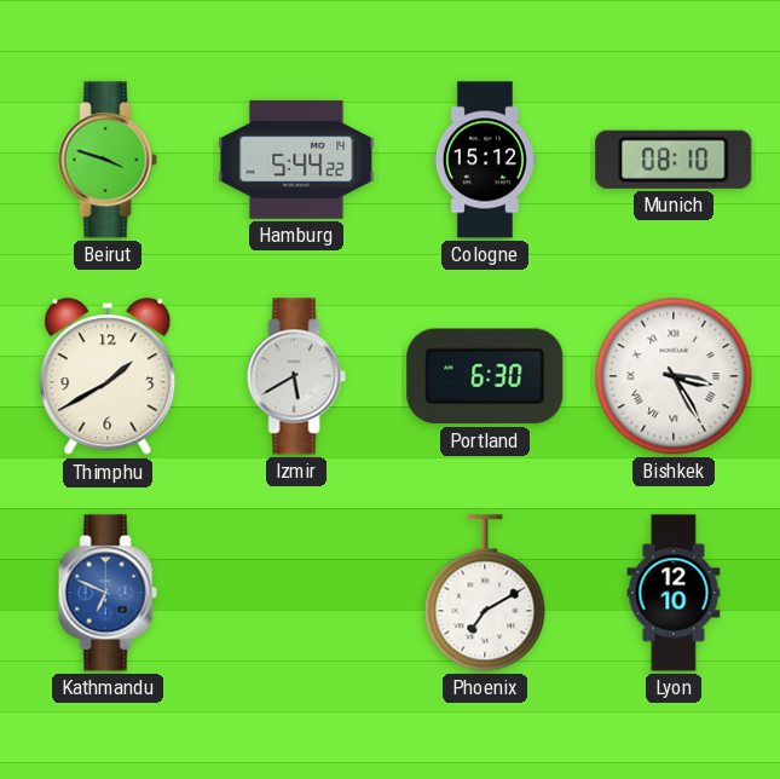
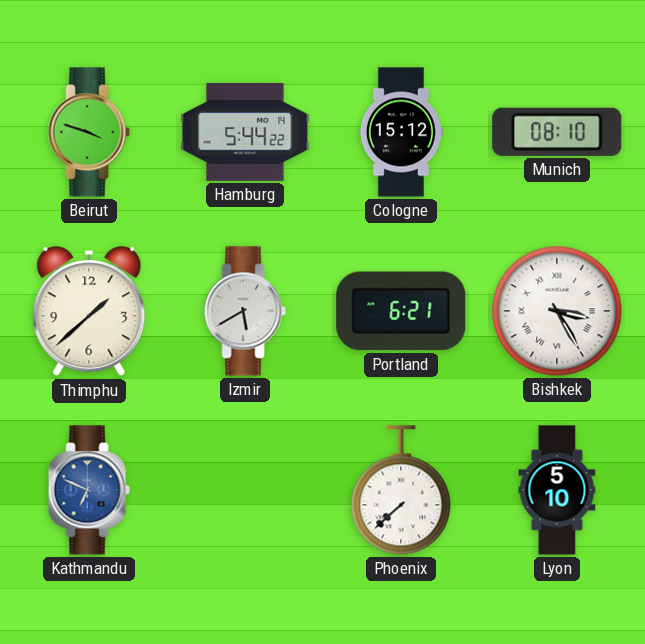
Thimphu: 1:40 -> 1:38
Portland: 6:30 -> 6:21
Phoenix: 7:10 -> 7:38
Lyon: 12:10 -> 5:10
